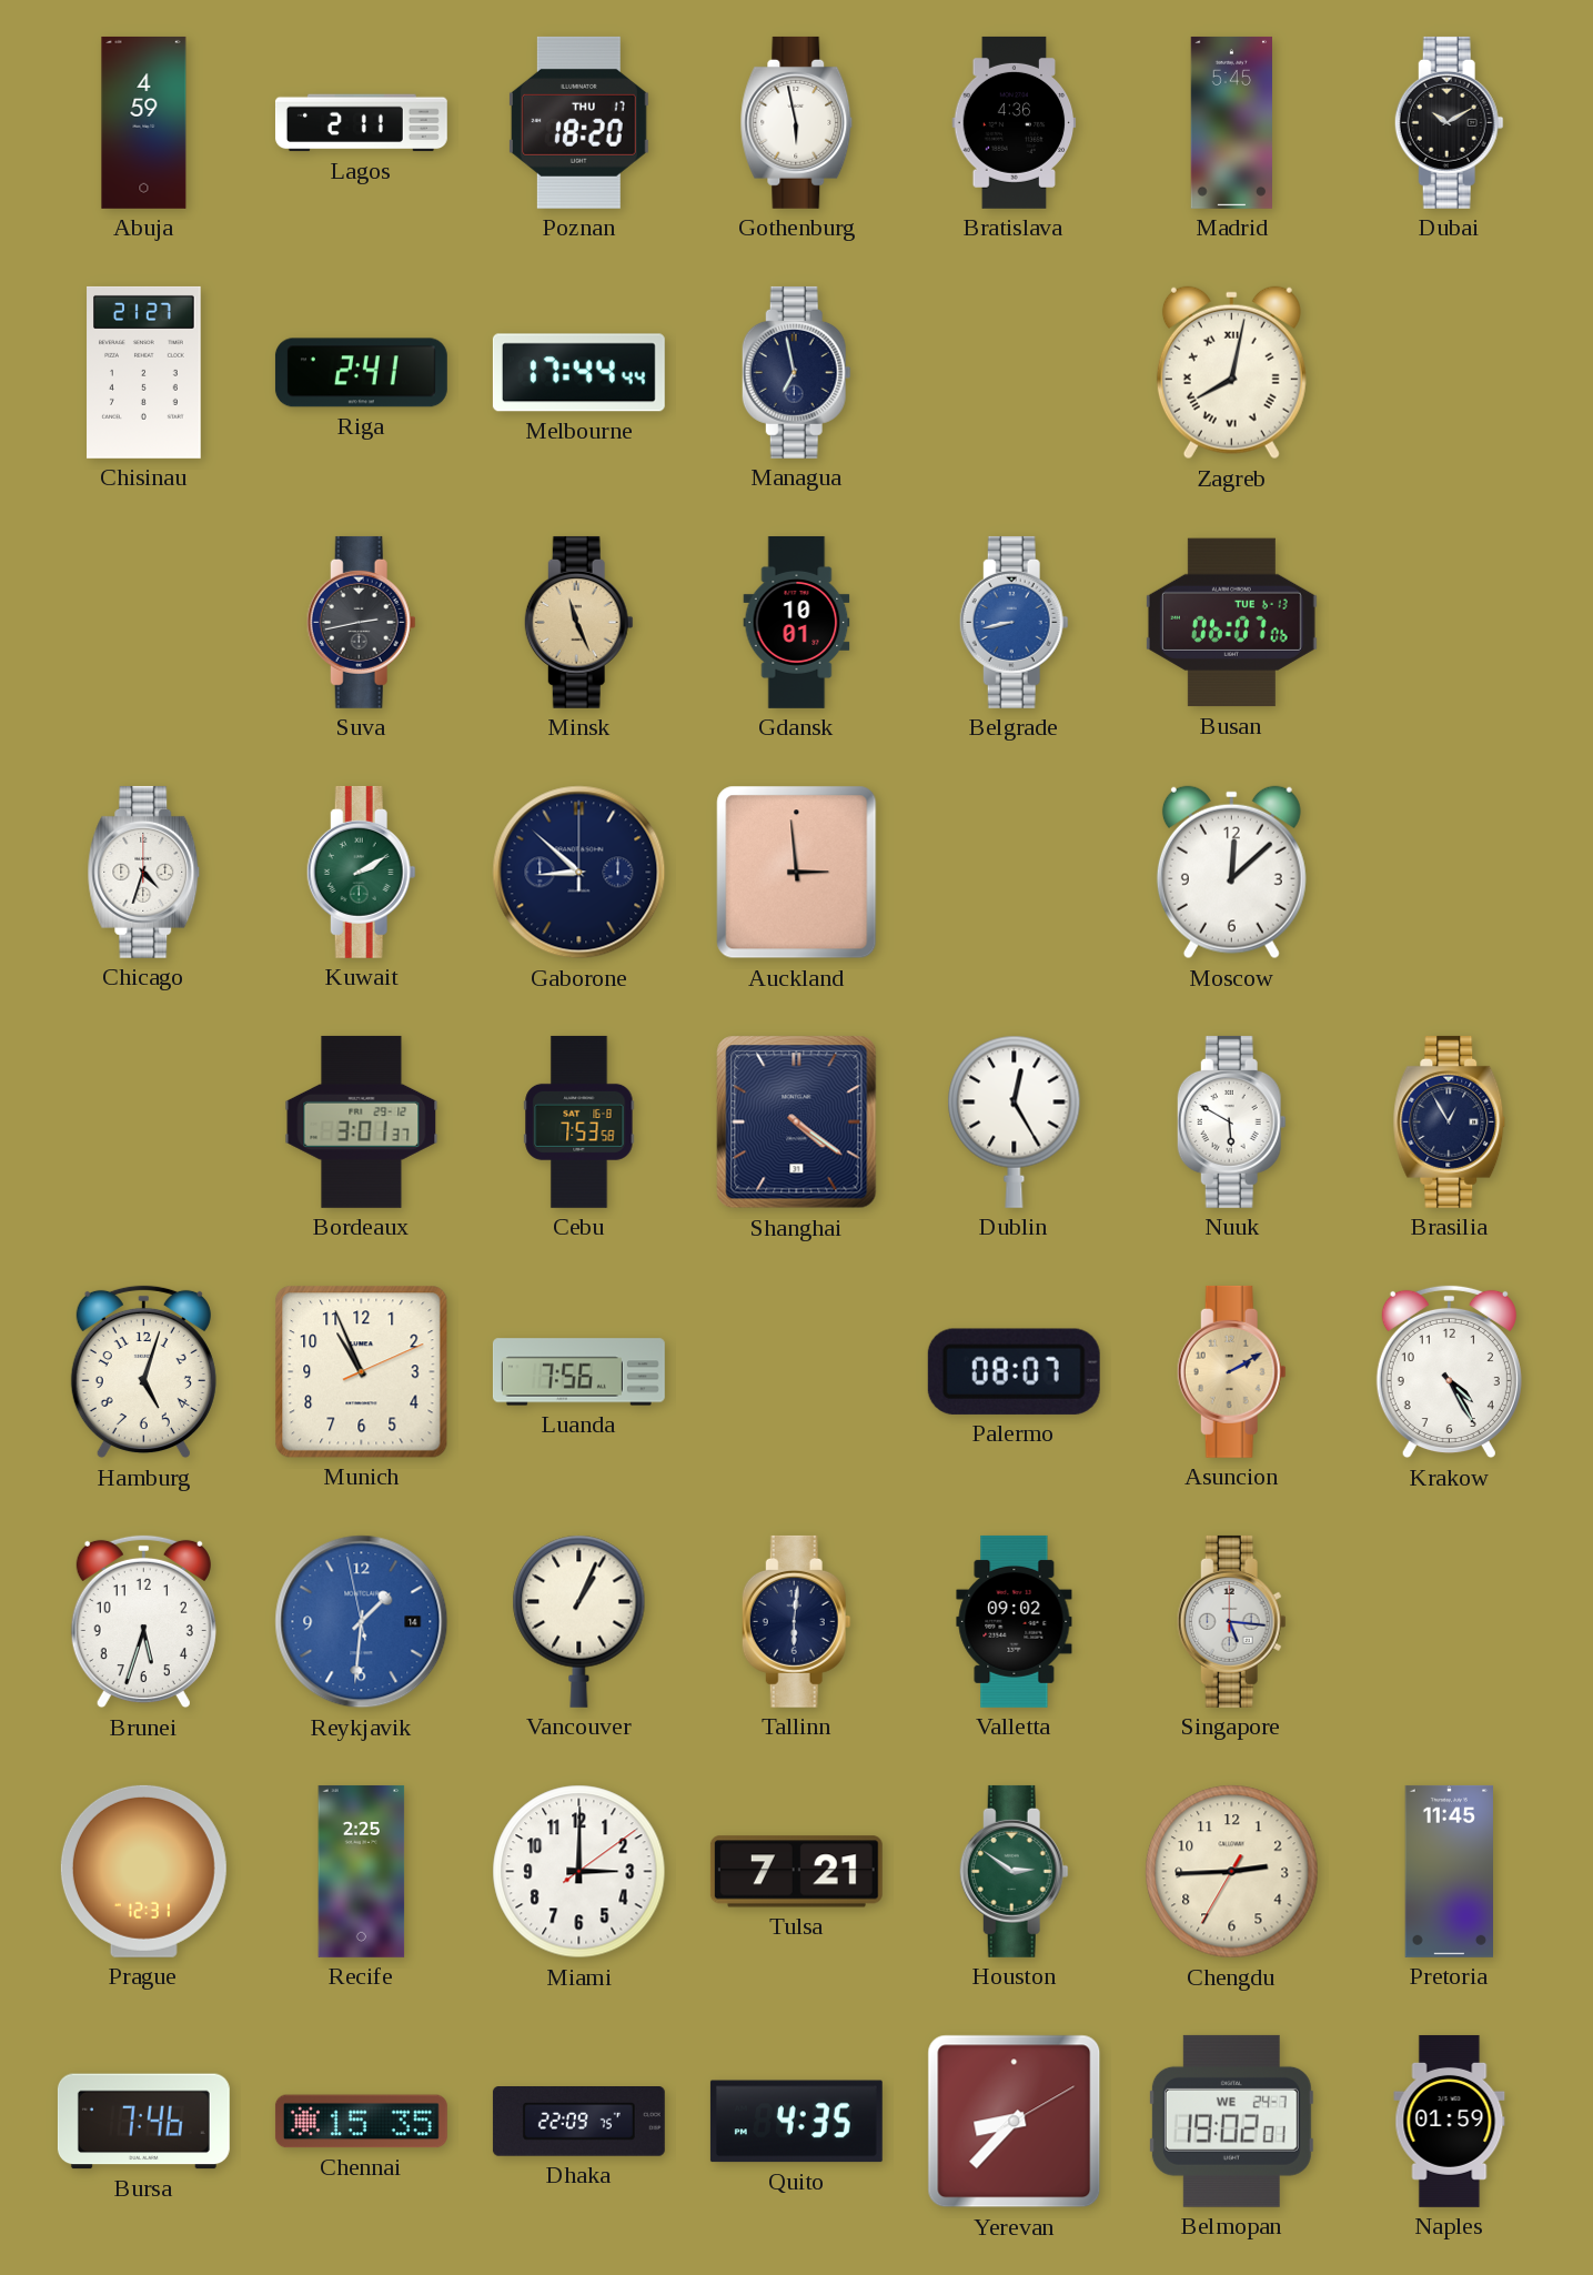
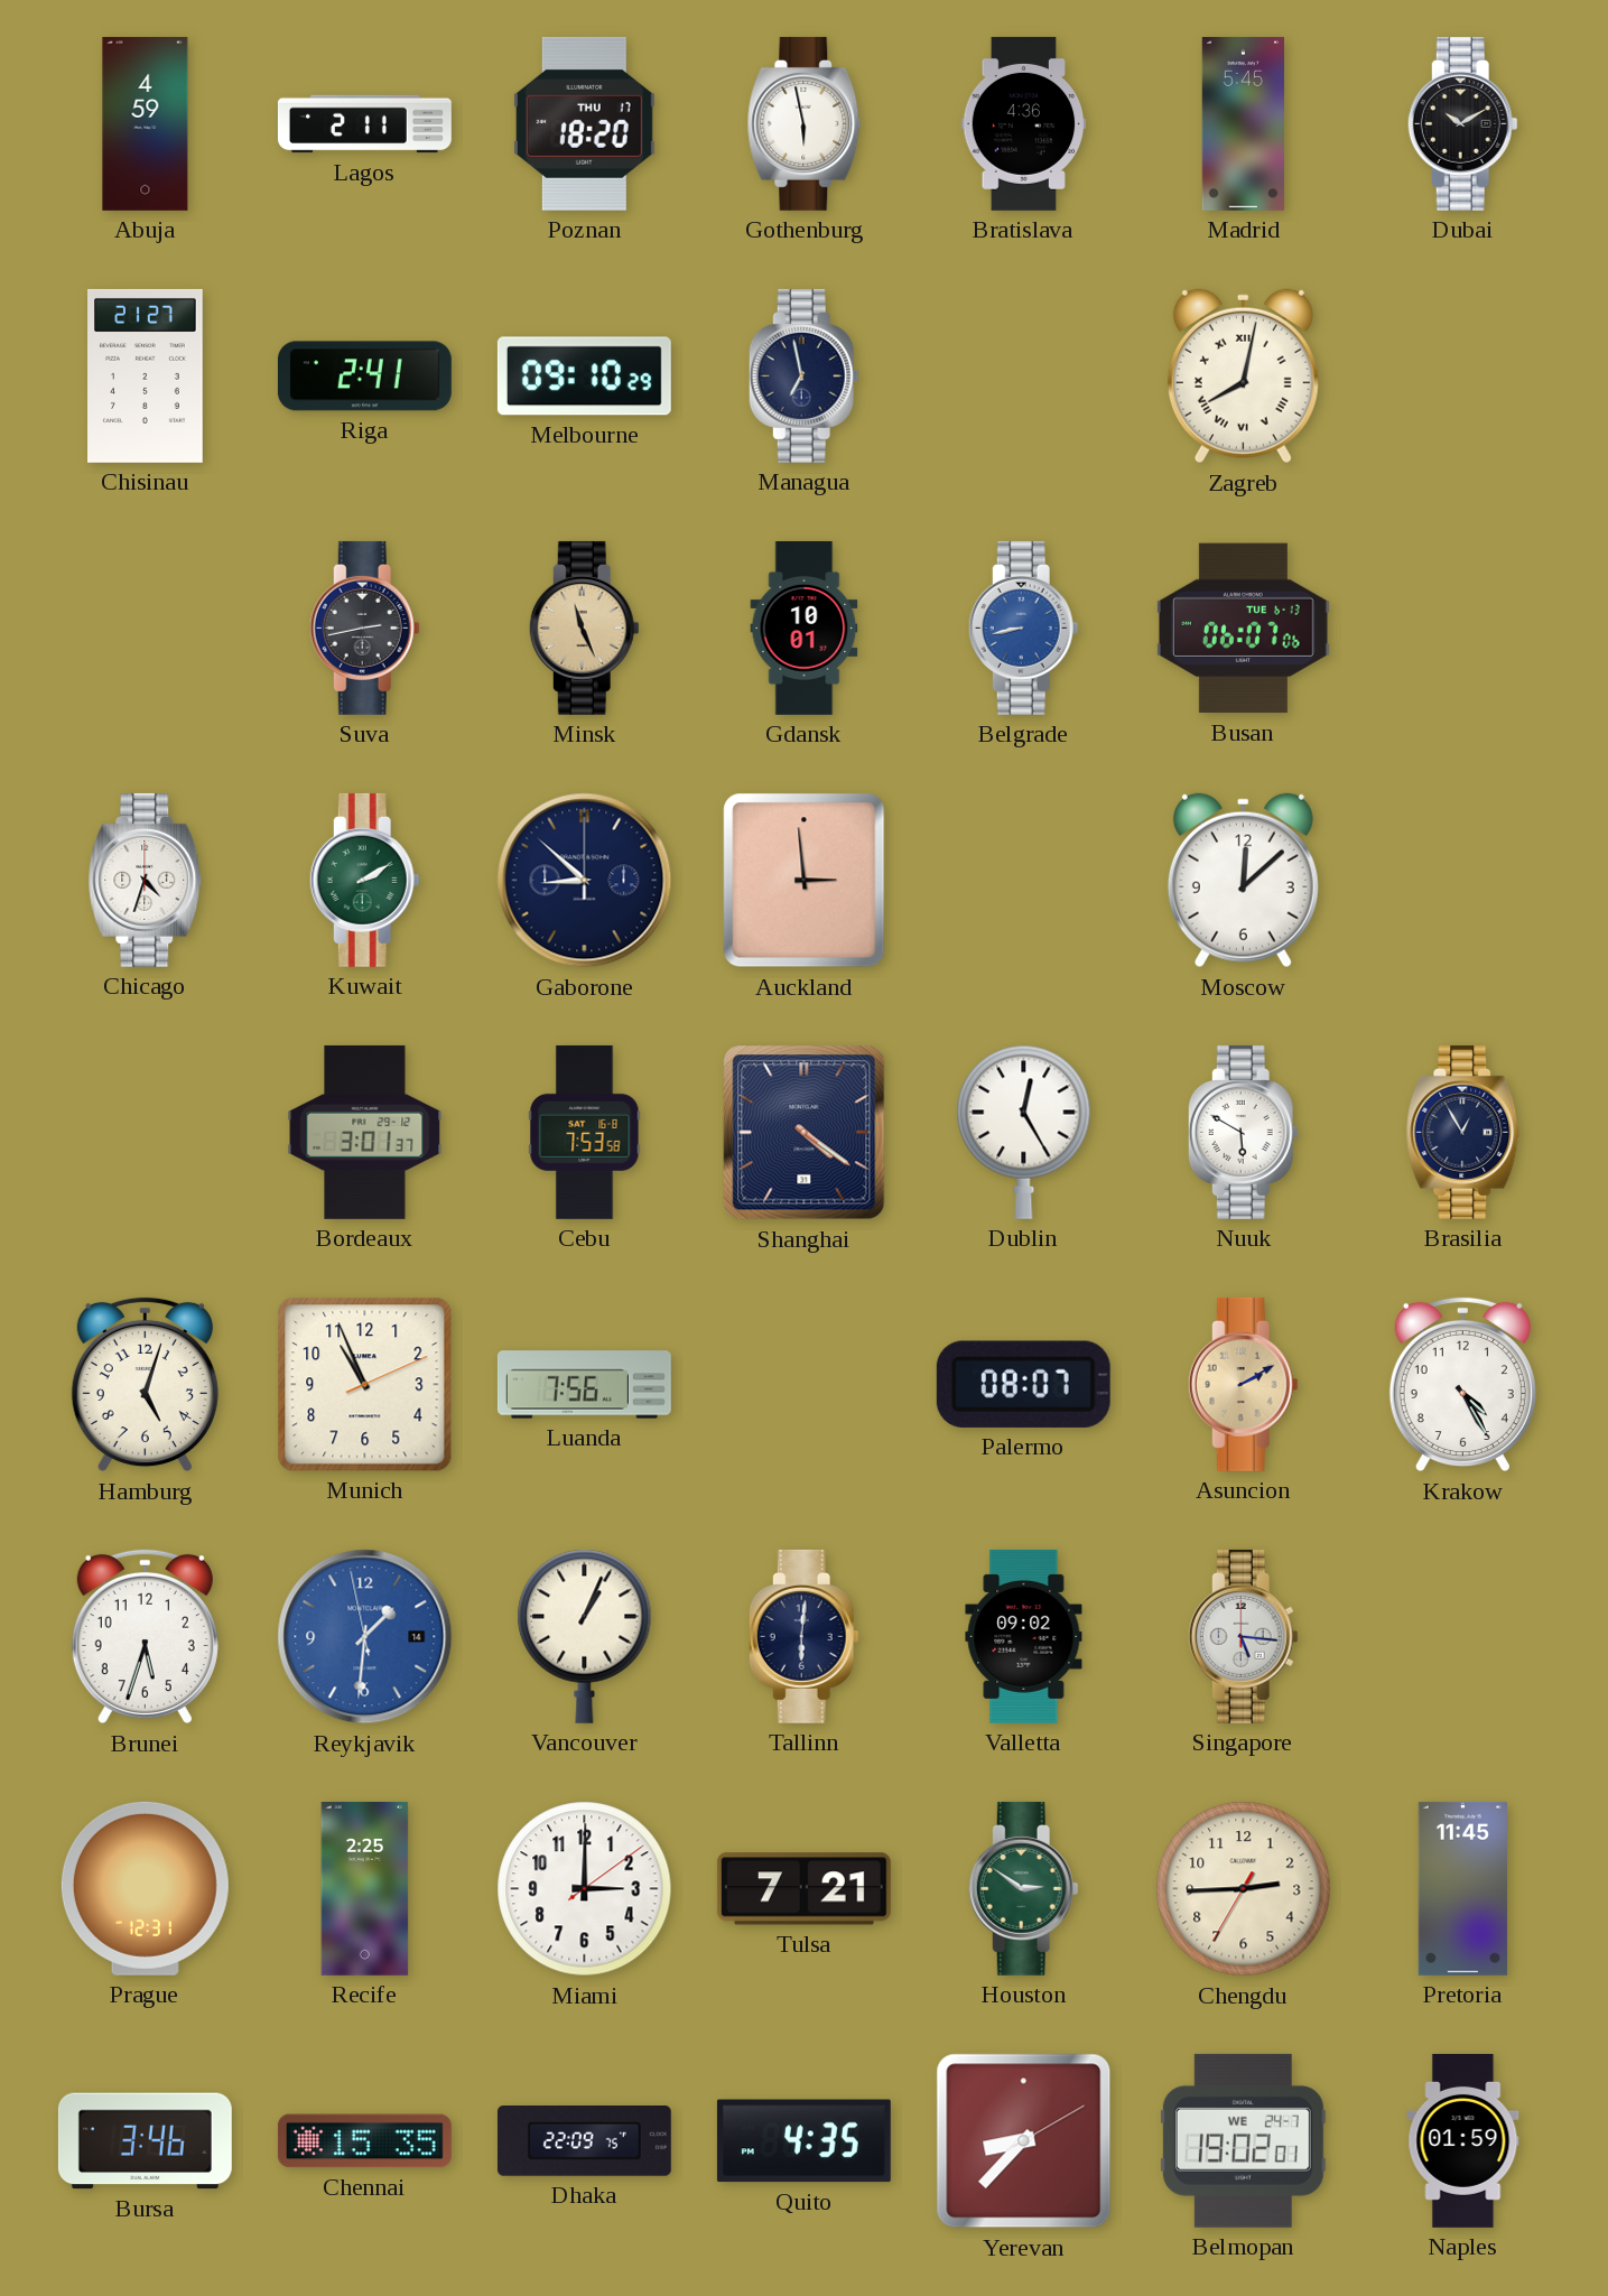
Melbourne: 17:44 -> 09:10
Bursa: 7:46 -> 3:46
